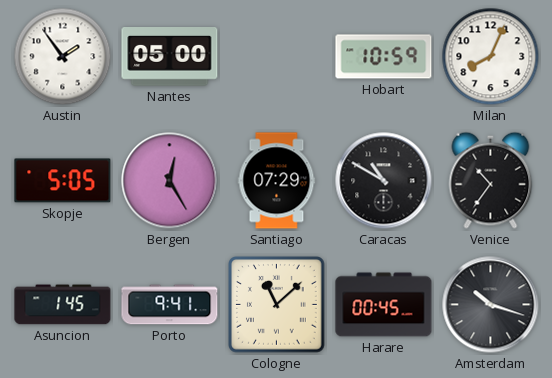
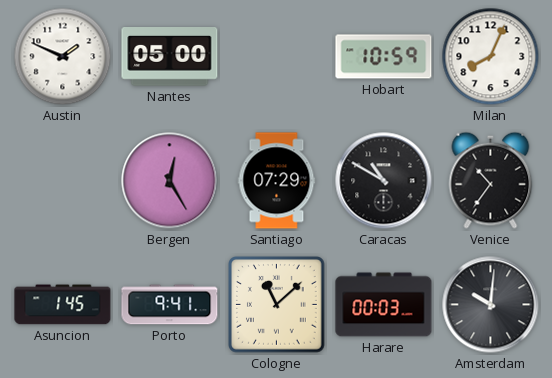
Austin: 1:54 -> 1:49
Skopje: 5:05 -> none
Harare: 00:45 -> 00:03
Amsterdam: 10:18 -> 10:01
